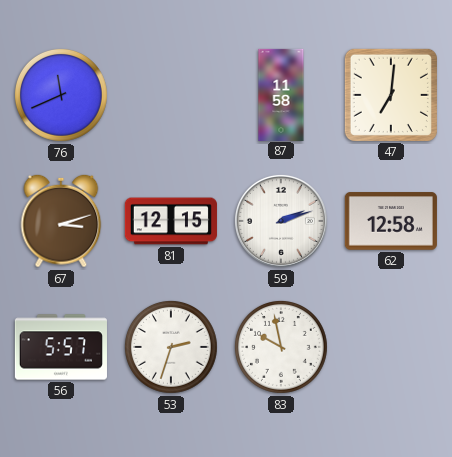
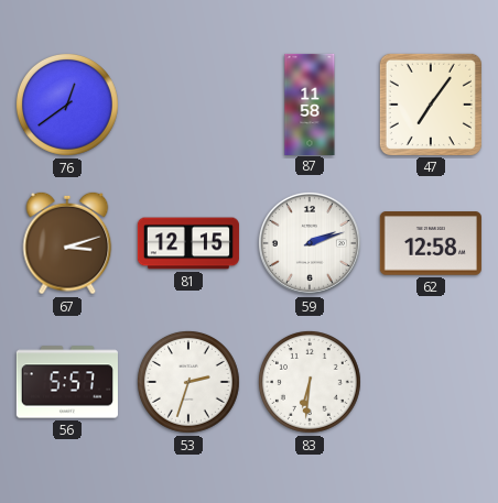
76: 11:41 -> 12:39
47: 7:01 -> 7:06
83: 9:58 -> 6:31
